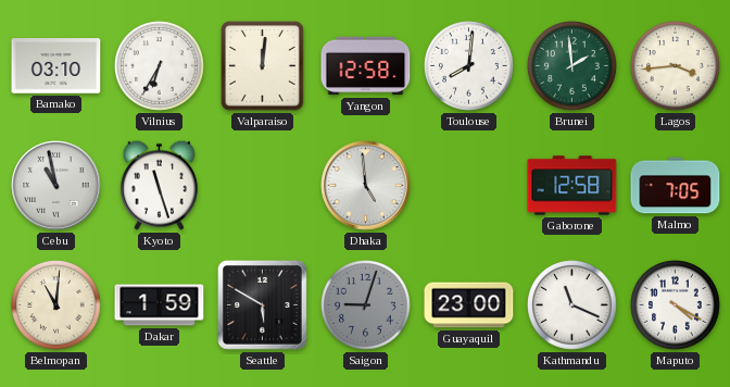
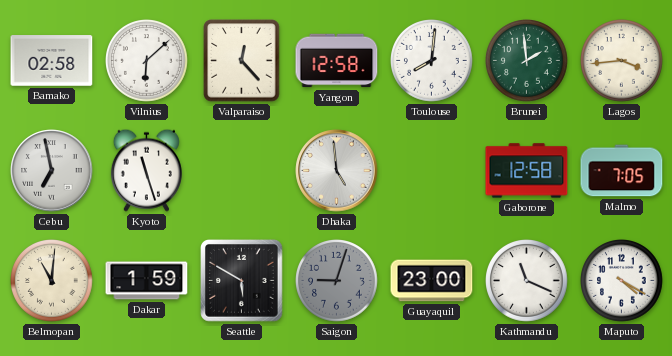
Bamako: 03:10 -> 02:58
Vilnius: 6:35 -> 6:08
Valparaiso: 12:01 -> 12:23
Cebu: 10:58 -> 6:58
